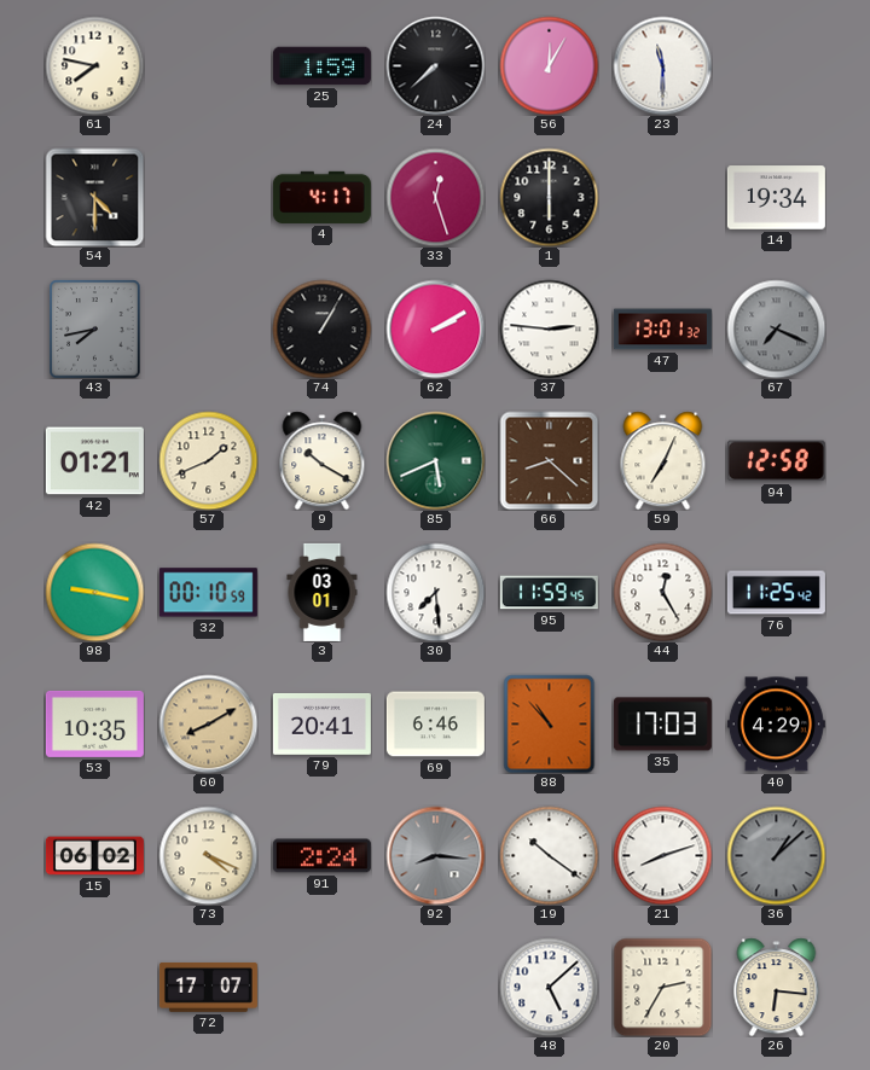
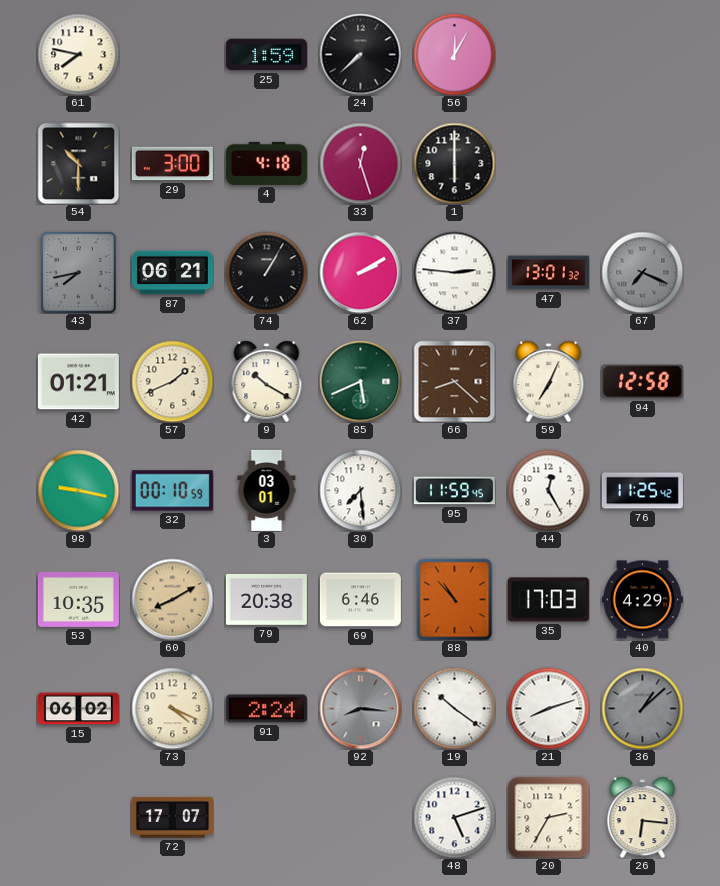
23: 11:30 -> none
54: 4:30 -> 10:30
29: none -> 3:00
4: 4:17 -> 4:18
14: 19:34 -> none
87: none -> 06:21
79: 20:41 -> 20:38
48: 5:08 -> 5:12
